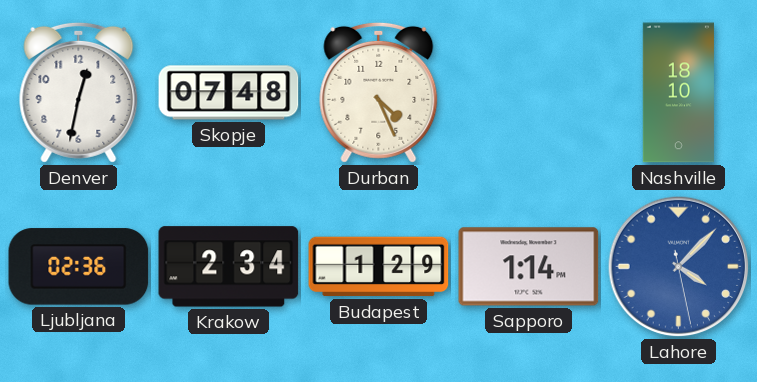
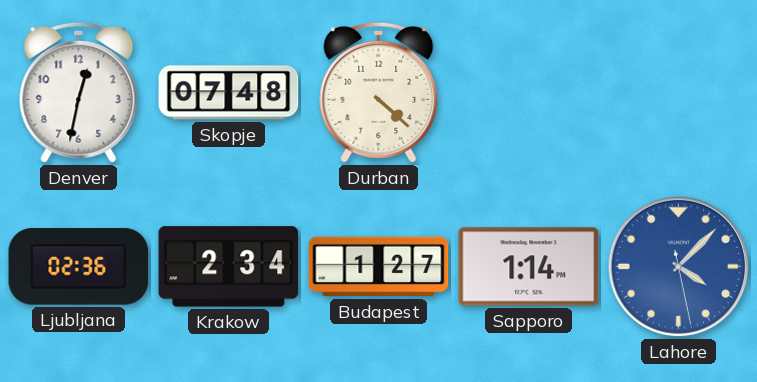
Durban: 4:26 -> 4:22
Nashville: 18:10 -> none
Budapest: 1:29 -> 1:27
